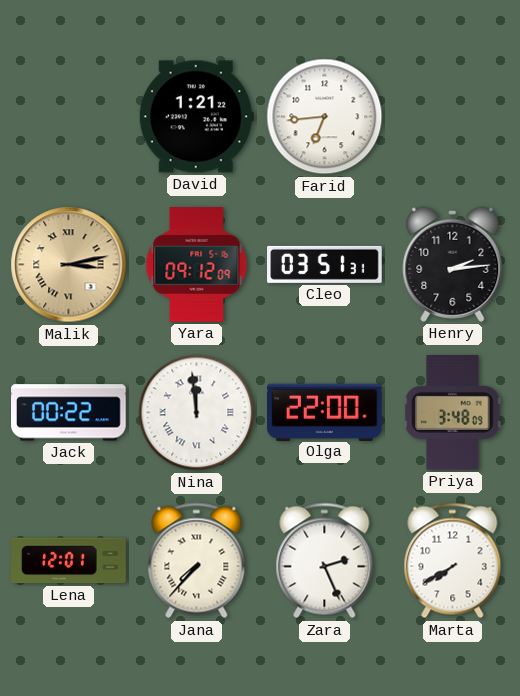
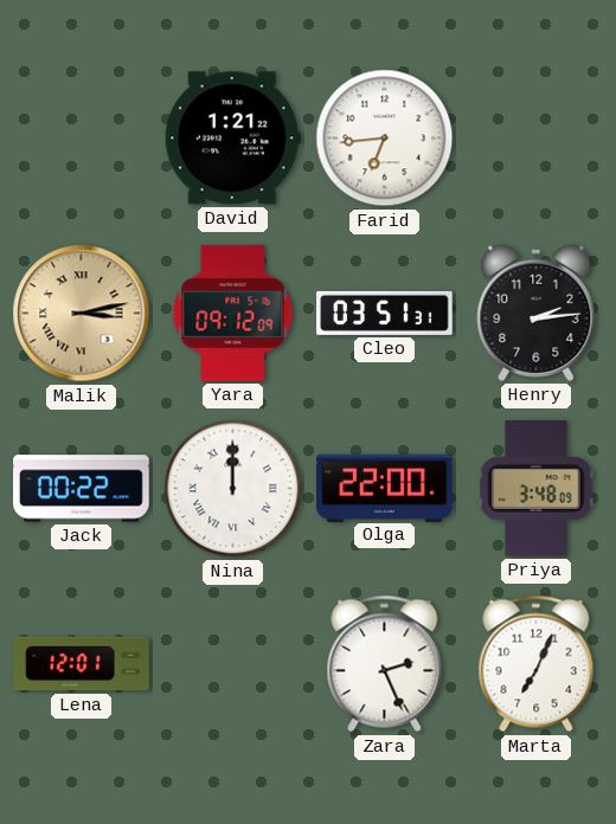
Nina: 11:59 -> 12:00
Jana: 7:37 -> none
Marta: 7:40 -> 7:04
